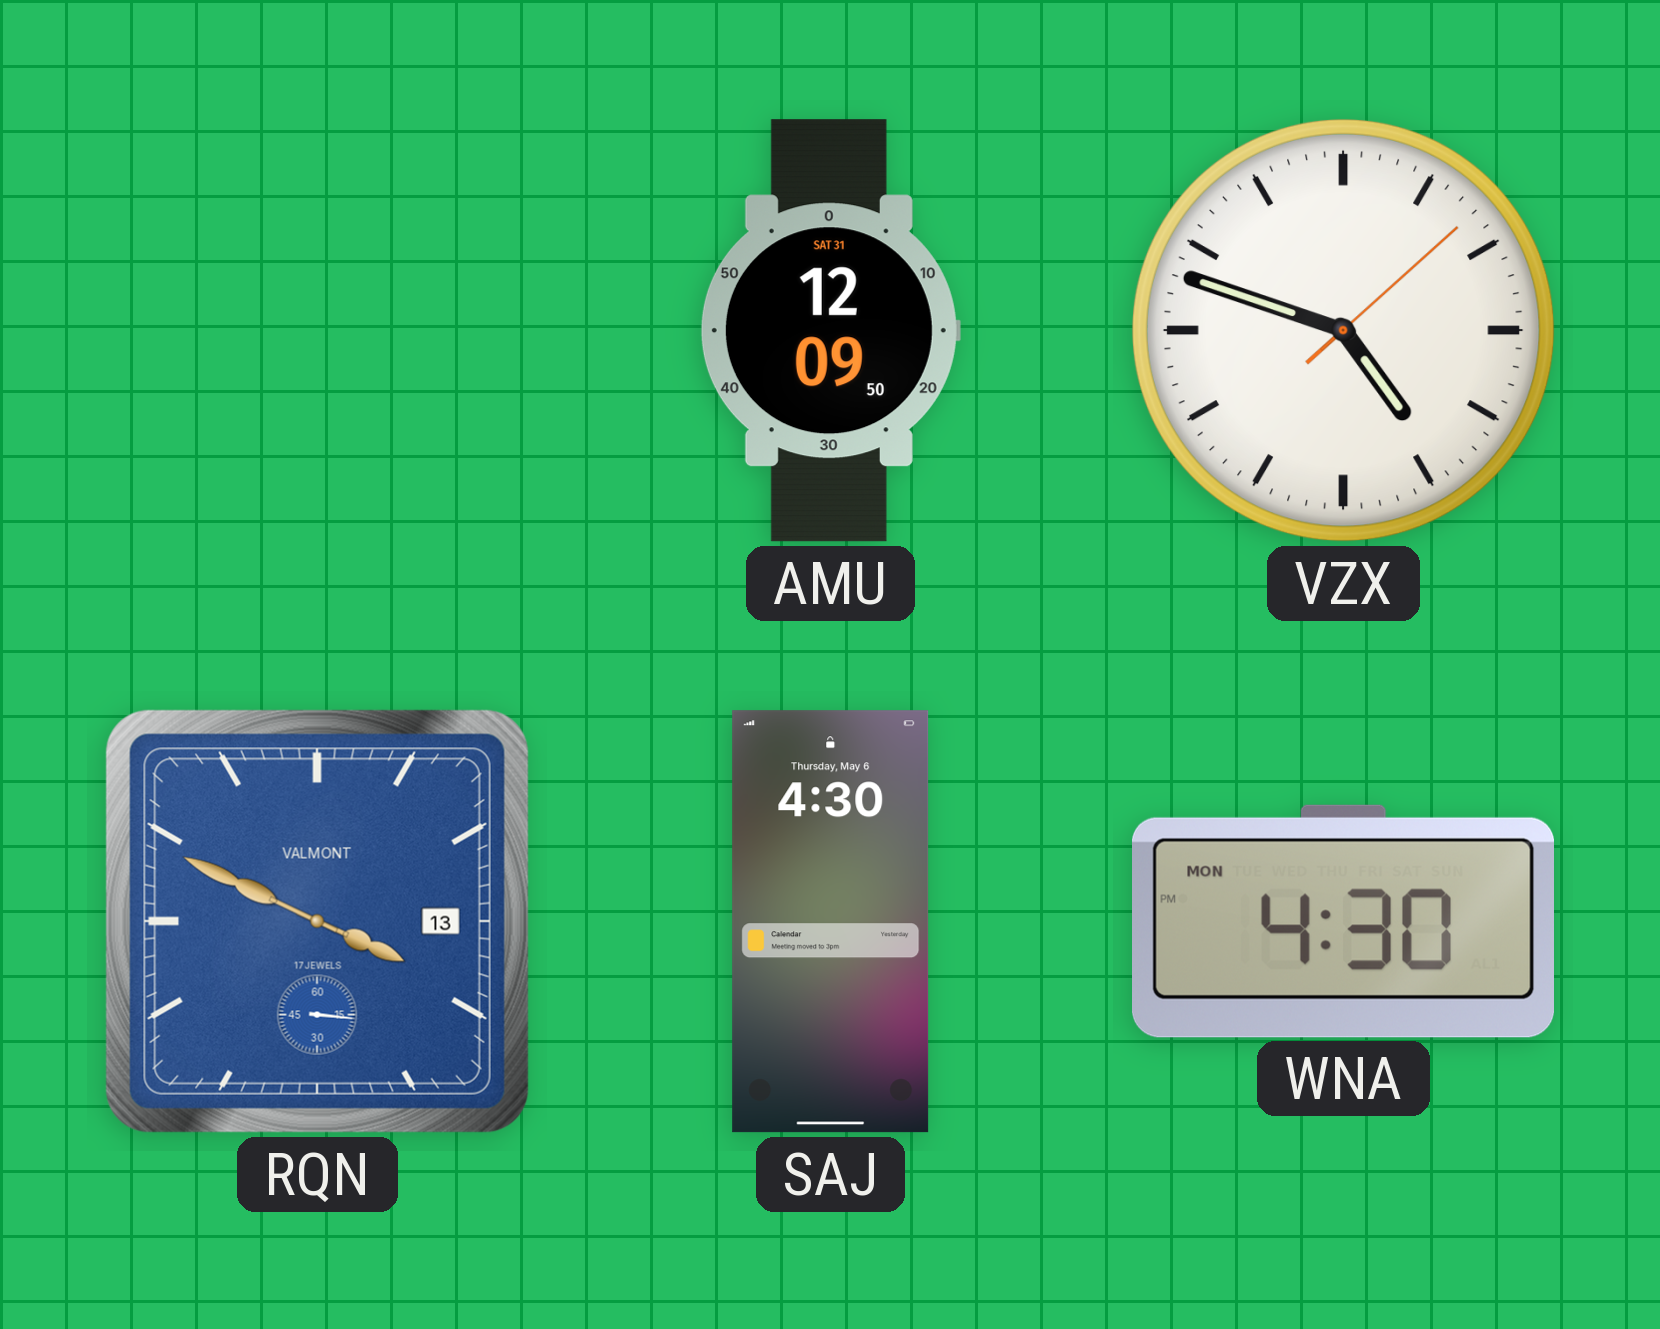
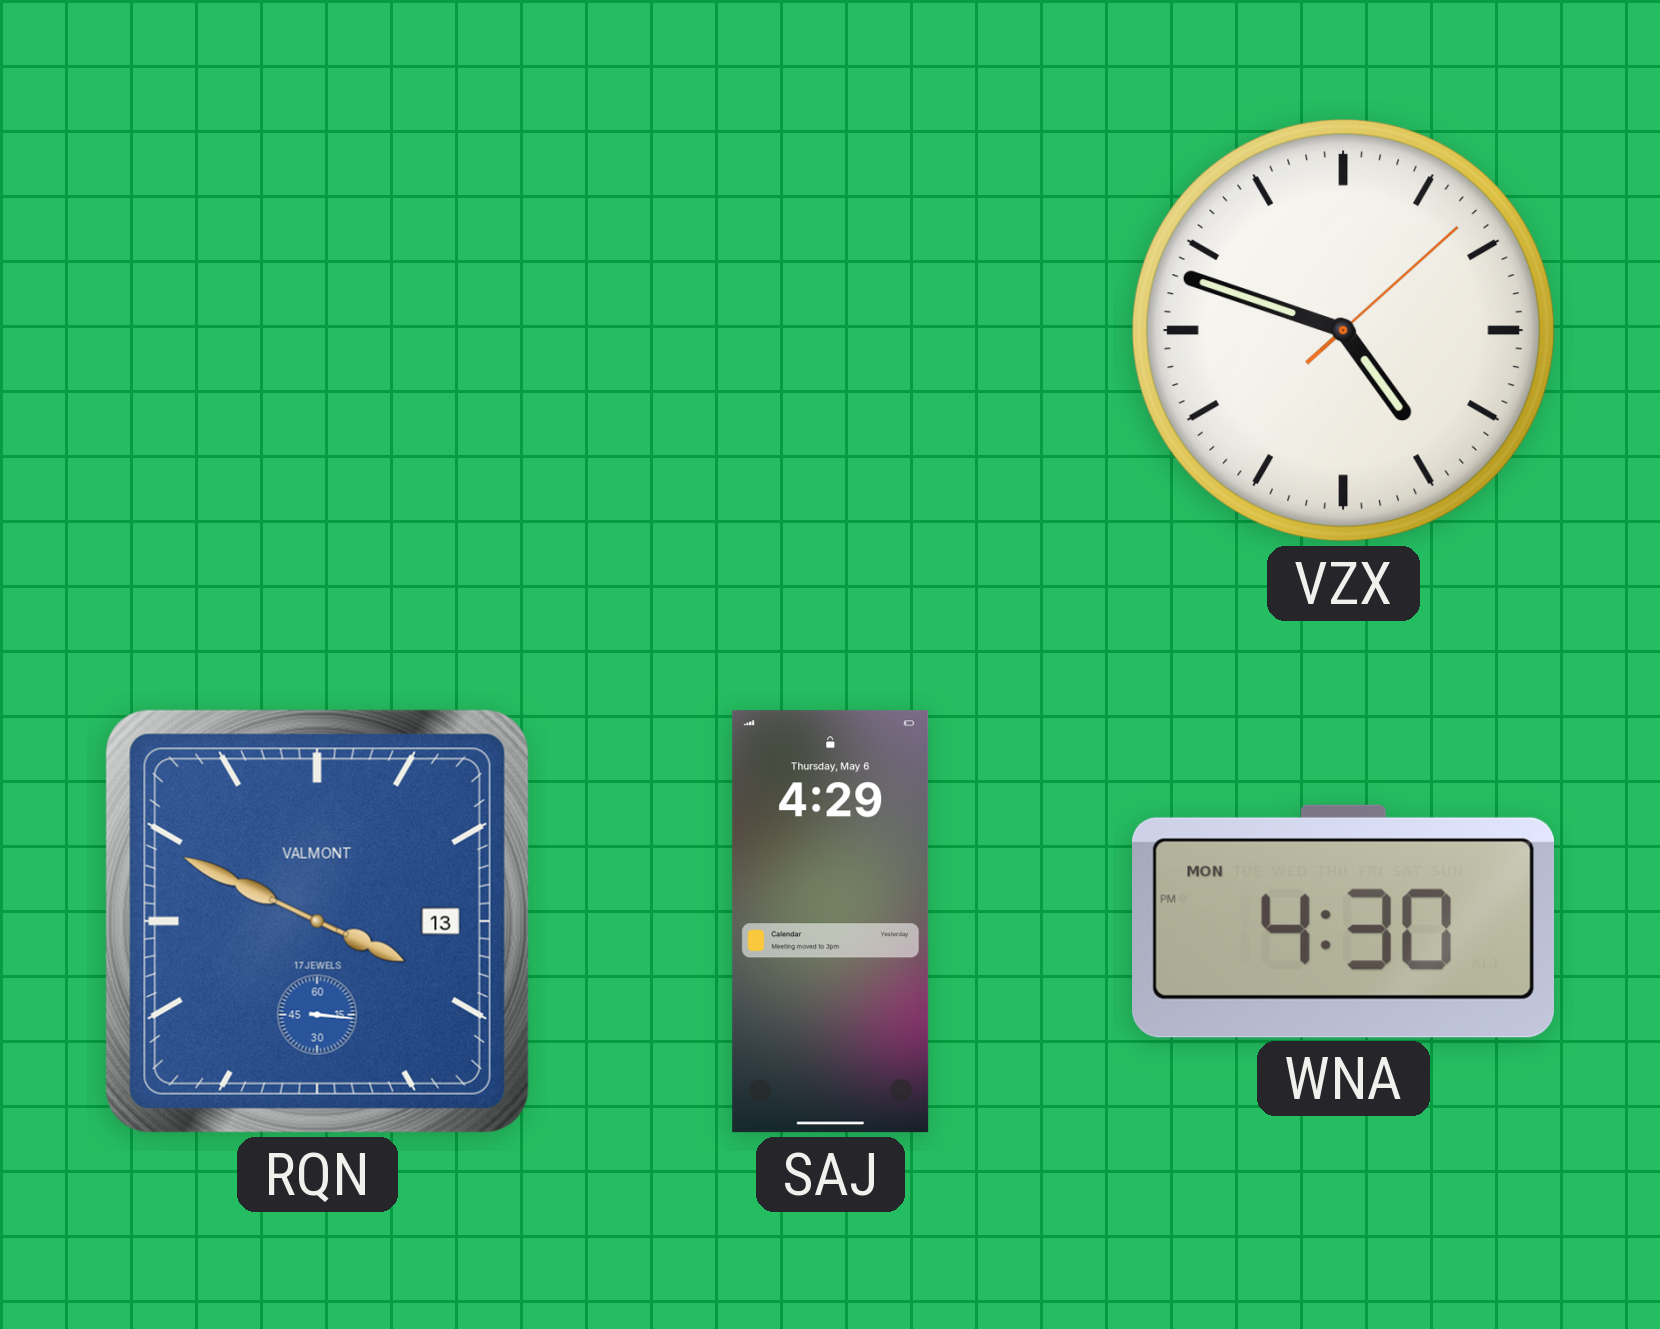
AMU: 12:09 -> none
SAJ: 4:30 -> 4:29
